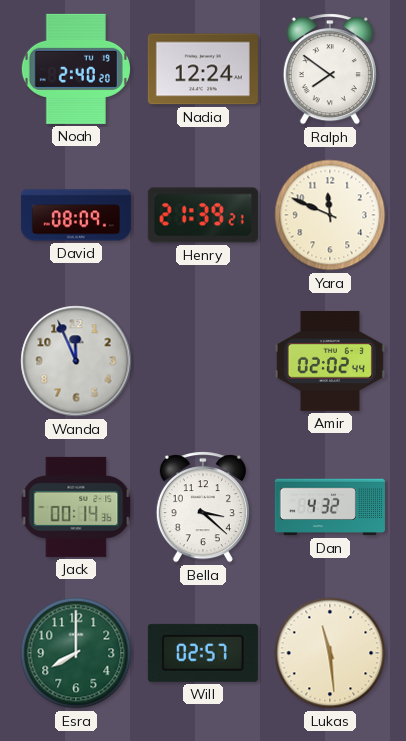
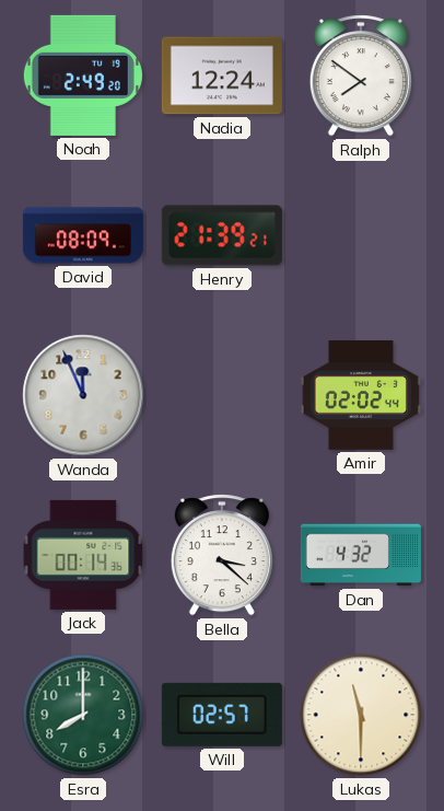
Noah: 2:40 -> 2:49
Yara: 11:49 -> none
Lukas: 11:29 -> 11:30
